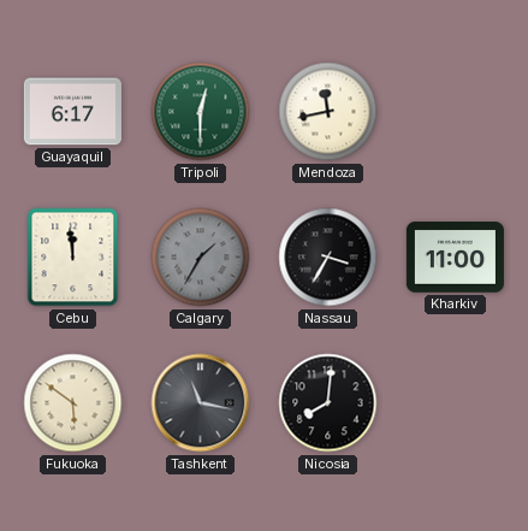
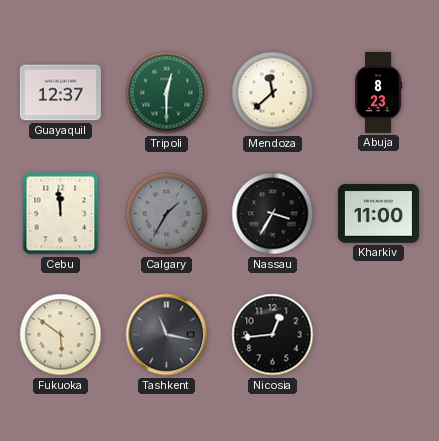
Guayaquil: 6:17 -> 12:37
Mendoza: 11:43 -> 11:38
Abuja: none -> 8:23
Nicosia: 8:01 -> 12:44
